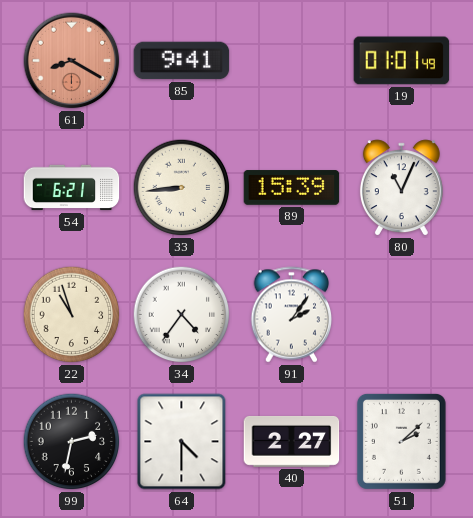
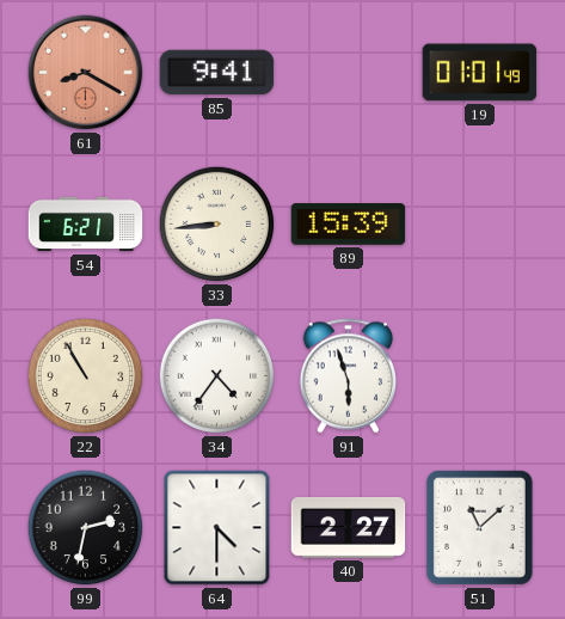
80: 11:04 -> none
22: 10:57 -> 10:55
91: 2:06 -> 5:57
51: 2:08 -> 11:08
